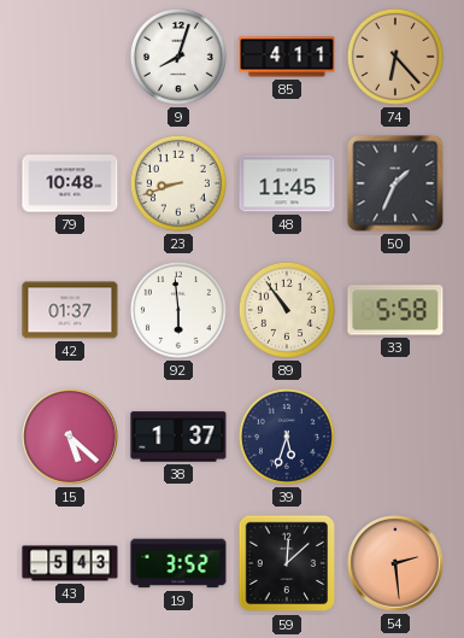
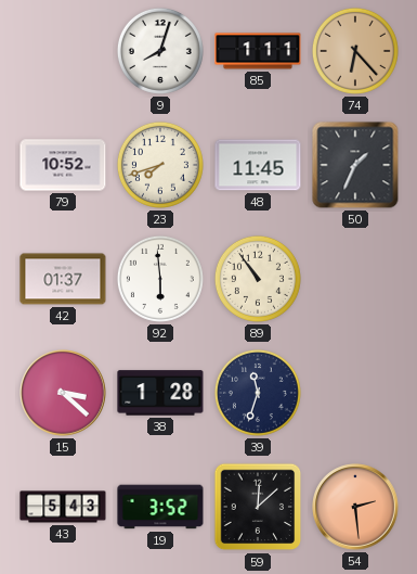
85: 4:11 -> 1:11
79: 10:48 -> 10:52
23: 8:42 -> 7:42
33: 5:58 -> none
15: 5:22 -> 3:22
38: 1:37 -> 1:28
39: 5:33 -> 11:33
